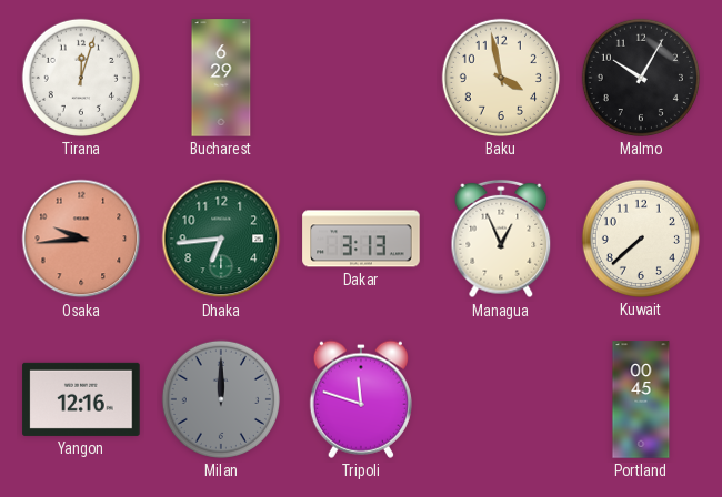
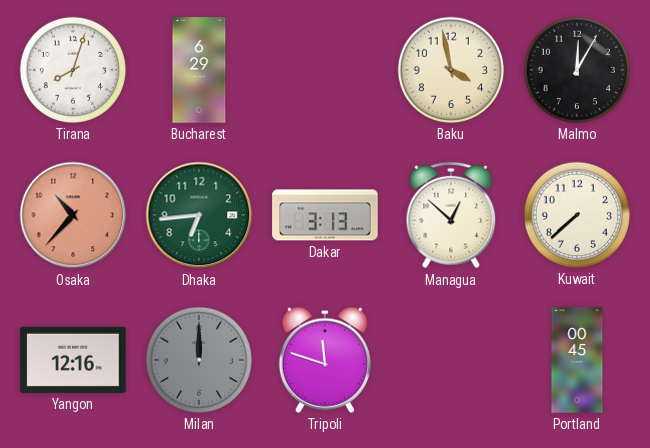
Tirana: 12:03 -> 8:03
Malmo: 10:05 -> 12:05
Osaka: 9:44 -> 10:37
Managua: 12:56 -> 12:52
